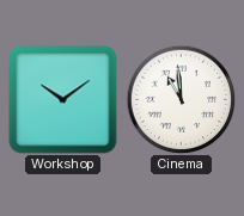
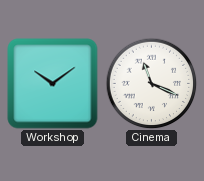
Cinema: 10:59 -> 11:19
